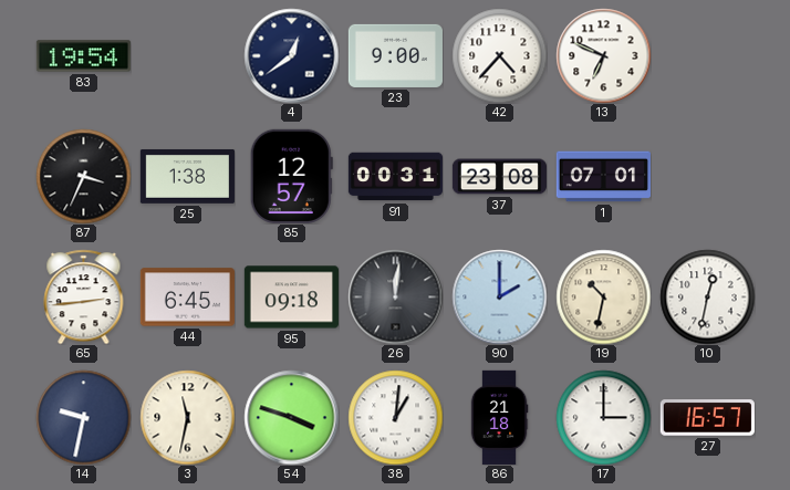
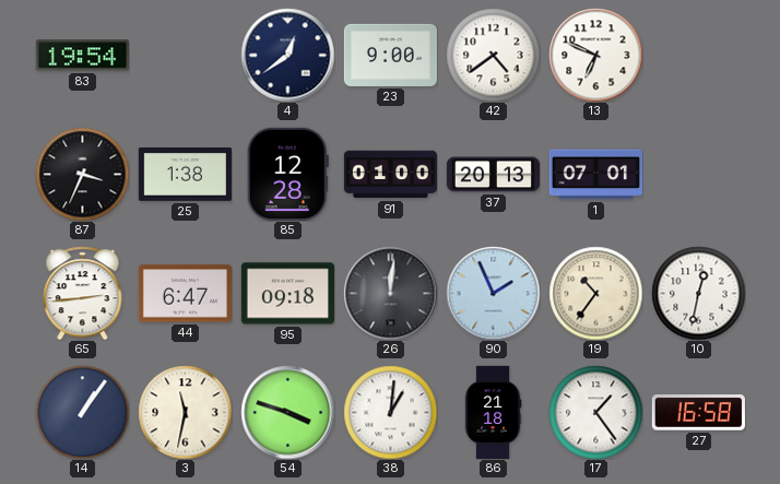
42: 4:37 -> 4:39
85: 12:57 -> 12:28
91: 00:31 -> 01:00
37: 23:08 -> 20:13
44: 6:45 -> 6:47
90: 2:00 -> 1:56
19: 10:32 -> 10:36
14: 9:32 -> 1:06
17: 3:00 -> 1:24
27: 16:57 -> 16:58
